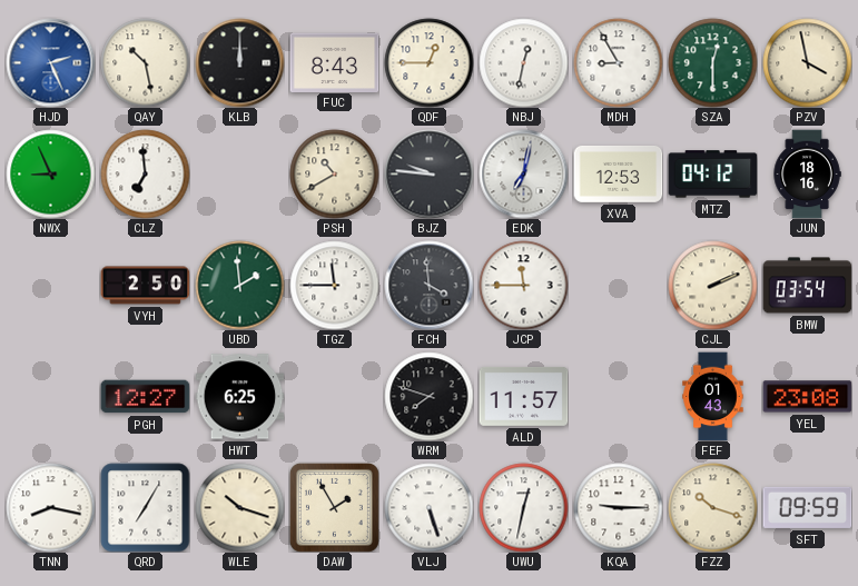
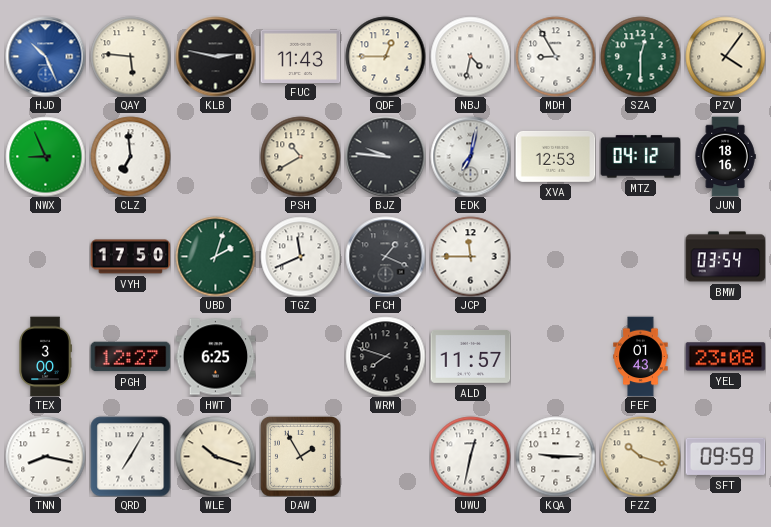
HJD: 2:26 -> 10:26
QAY: 10:28 -> 5:46
KLB: 12:00 -> 2:47
FUC: 8:43 -> 11:43
NBJ: 12:32 -> 4:32
PZV: 3:58 -> 4:06
VYH: 2:50 -> 17:50
UBD: 1:59 -> 2:03
TGZ: 11:45 -> 11:41
FCH: 3:59 -> 1:19
CJL: 2:11 -> none
TEX: none -> 3:00
VLJ: 5:27 -> none
